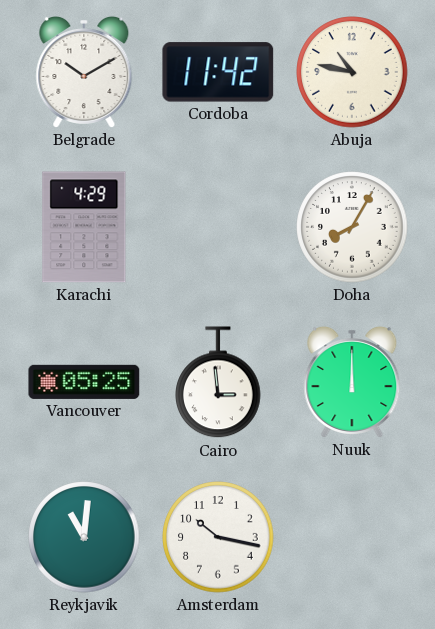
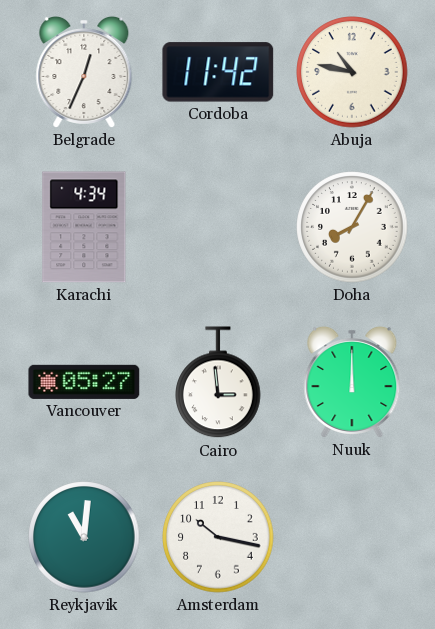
Belgrade: 10:10 -> 12:34
Karachi: 4:29 -> 4:34
Vancouver: 05:25 -> 05:27
